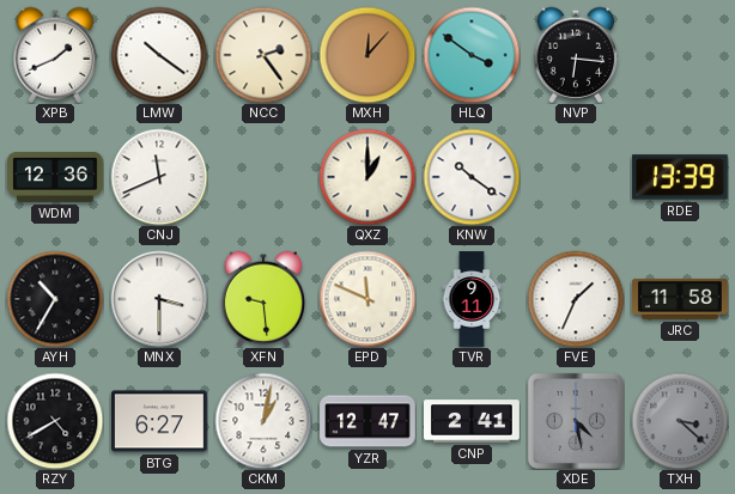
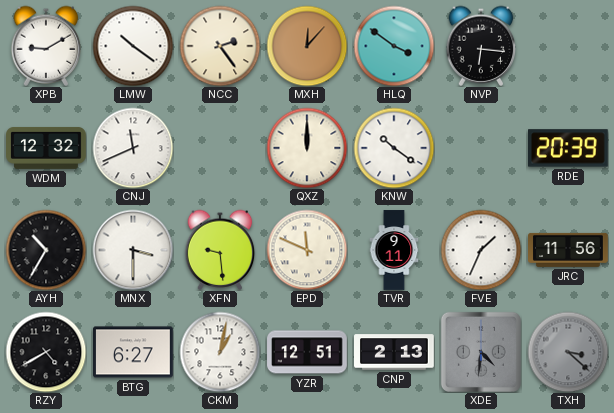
XPB: 1:41 -> 9:10
WDM: 12:36 -> 12:32
QXZ: 1:00 -> 12:00
RDE: 13:39 -> 20:39
JRC: 11:58 -> 11:56
YZR: 12:47 -> 12:51
CNP: 2:41 -> 2:13
XDE: 4:28 -> 4:31
